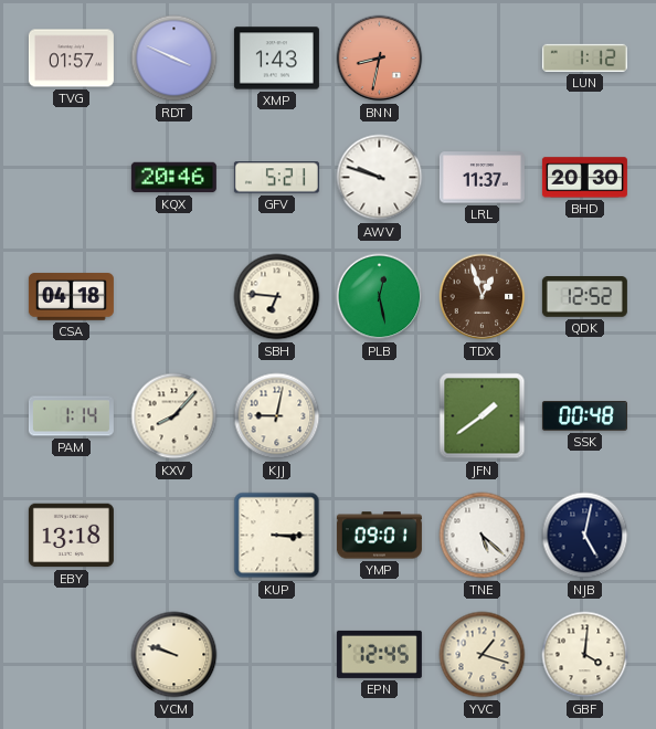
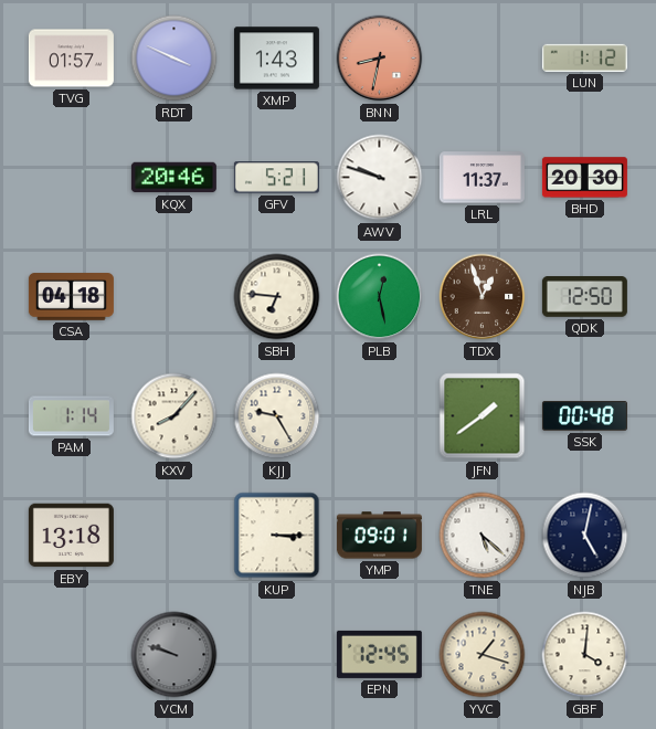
QDK: 12:52 -> 12:50
KJJ: 9:02 -> 9:25
VCM dial: cream -> grey
